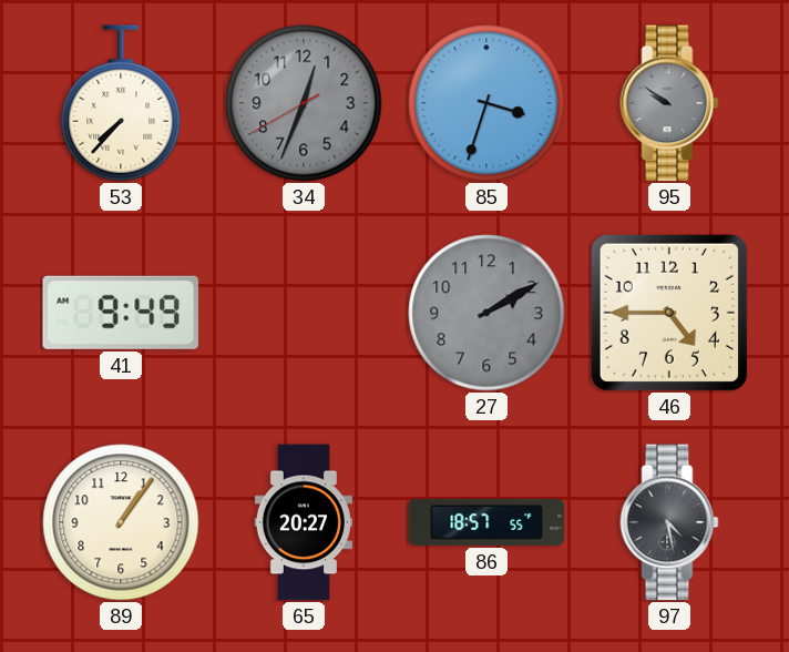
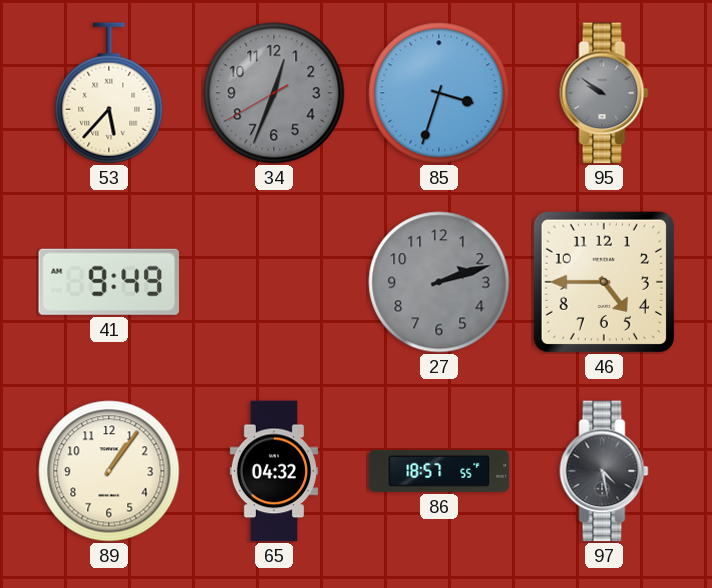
53: 7:37 -> 5:37
27: 2:10 -> 2:12
65: 20:27 -> 04:32
